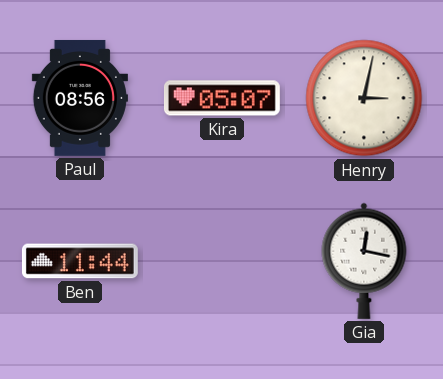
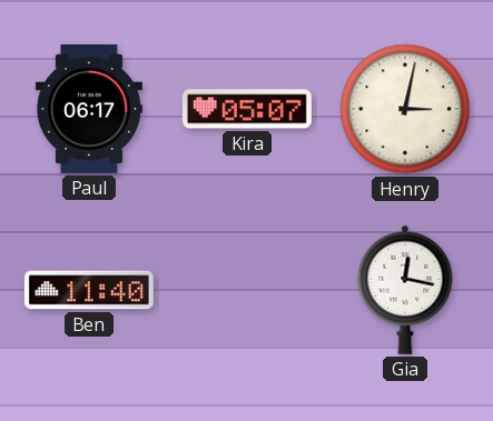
Paul: 08:56 -> 06:17
Ben: 11:44 -> 11:40
